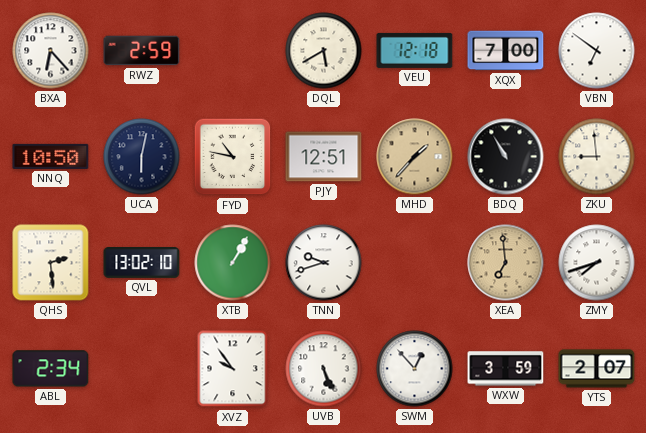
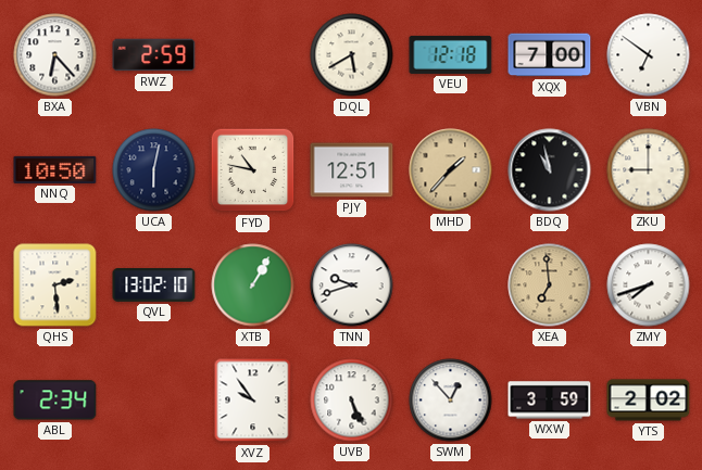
BDQ: 10:55 -> 10:58
ZKU: 8:59 -> 9:00
YTS: 2:07 -> 2:02
